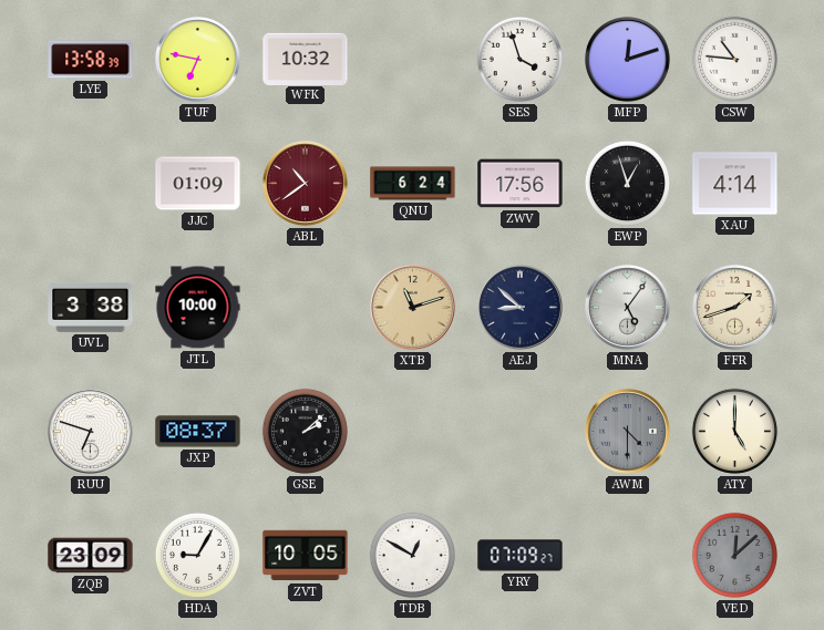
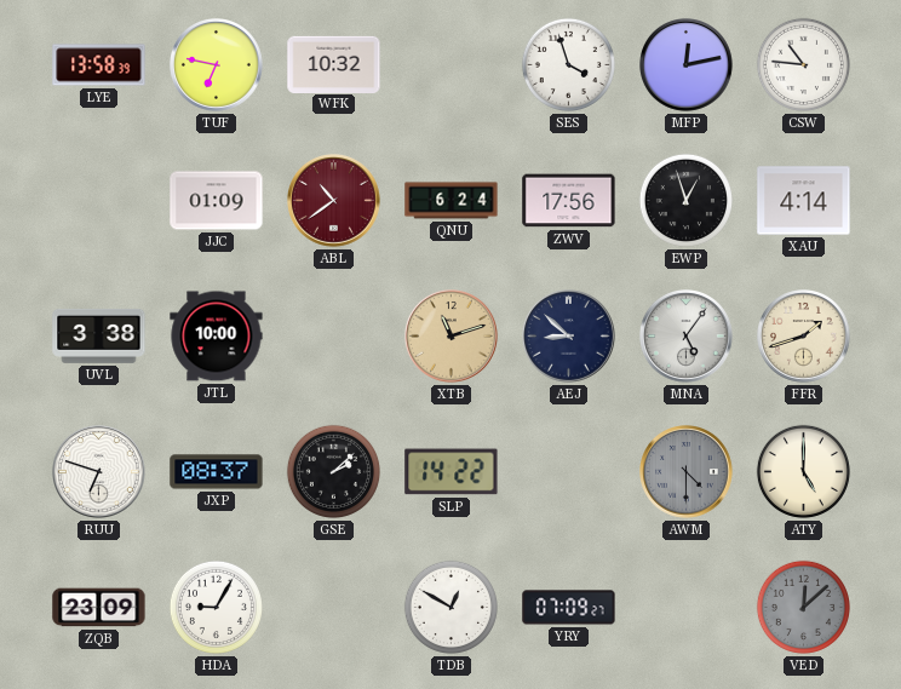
MFP: 12:12 -> 12:13
SLP: none -> 14:22
ZVT: 10:05 -> none
